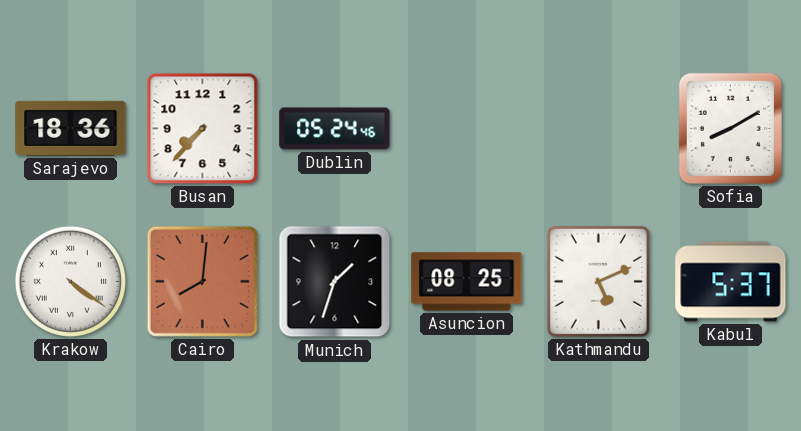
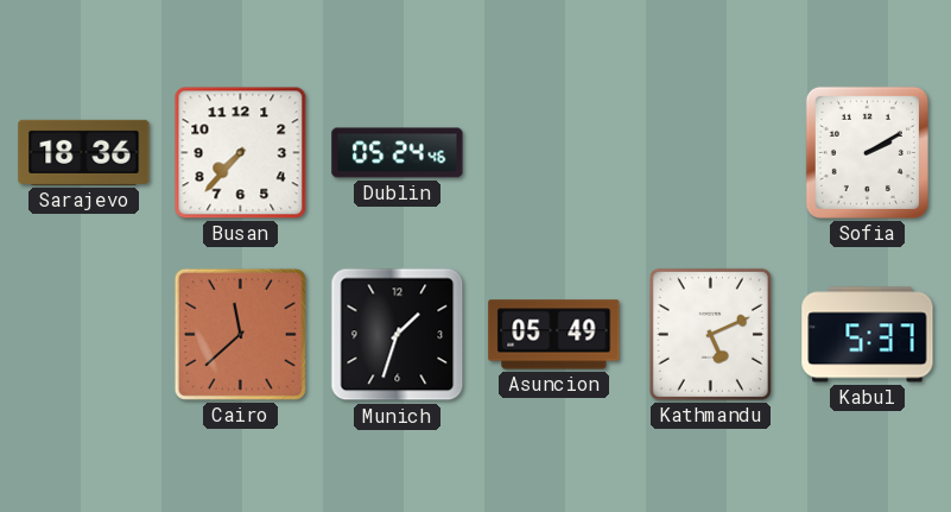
Sofia: 8:10 -> 2:10
Krakow: 4:21 -> none
Cairo: 8:01 -> 11:38
Asuncion: 08:25 -> 05:49
